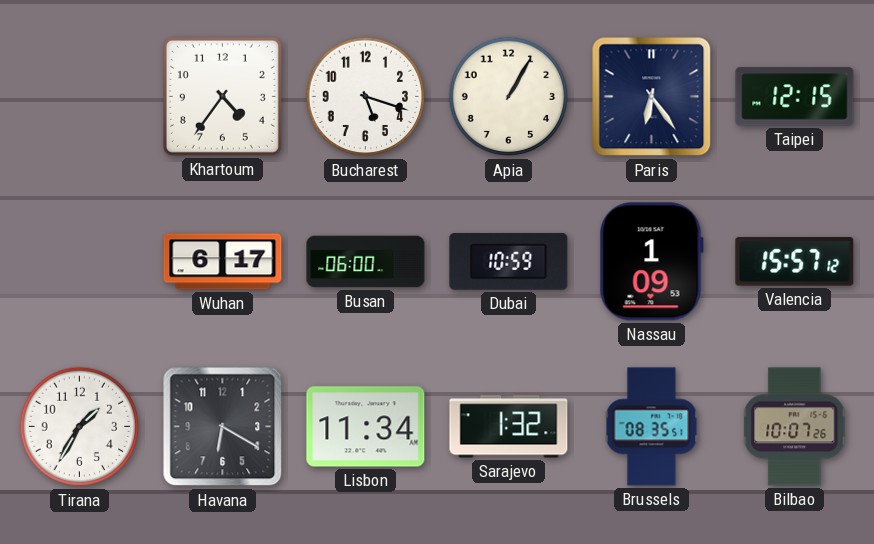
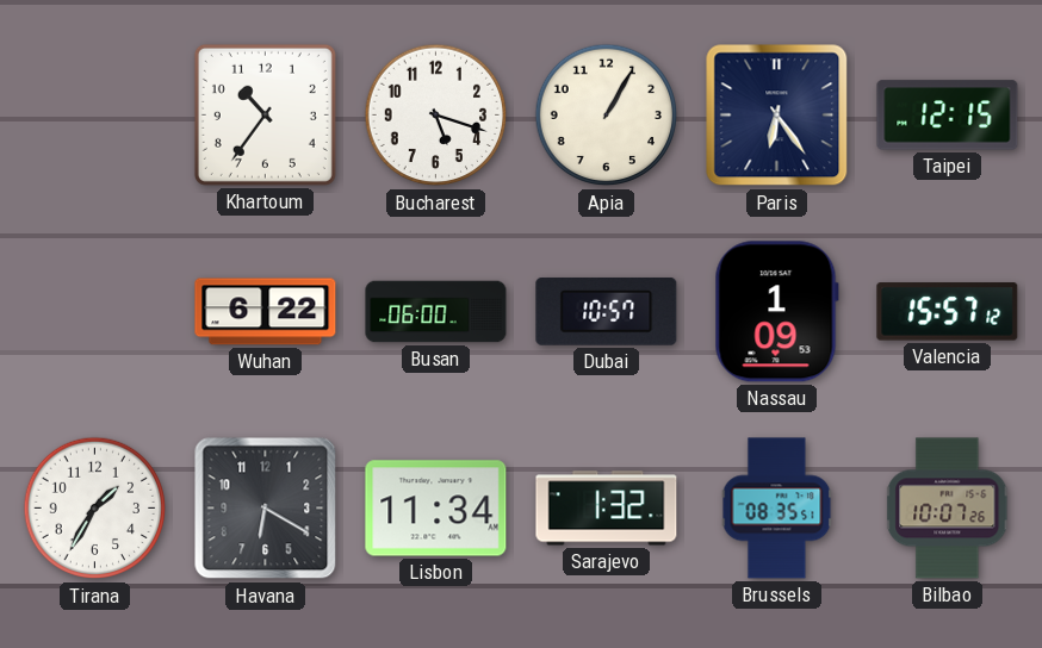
Khartoum: 4:36 -> 10:36
Wuhan: 6:17 -> 6:22
Dubai: 10:59 -> 10:57
